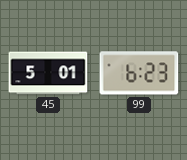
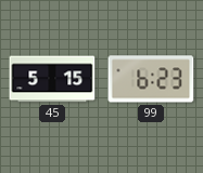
45: 5:01 -> 5:15
